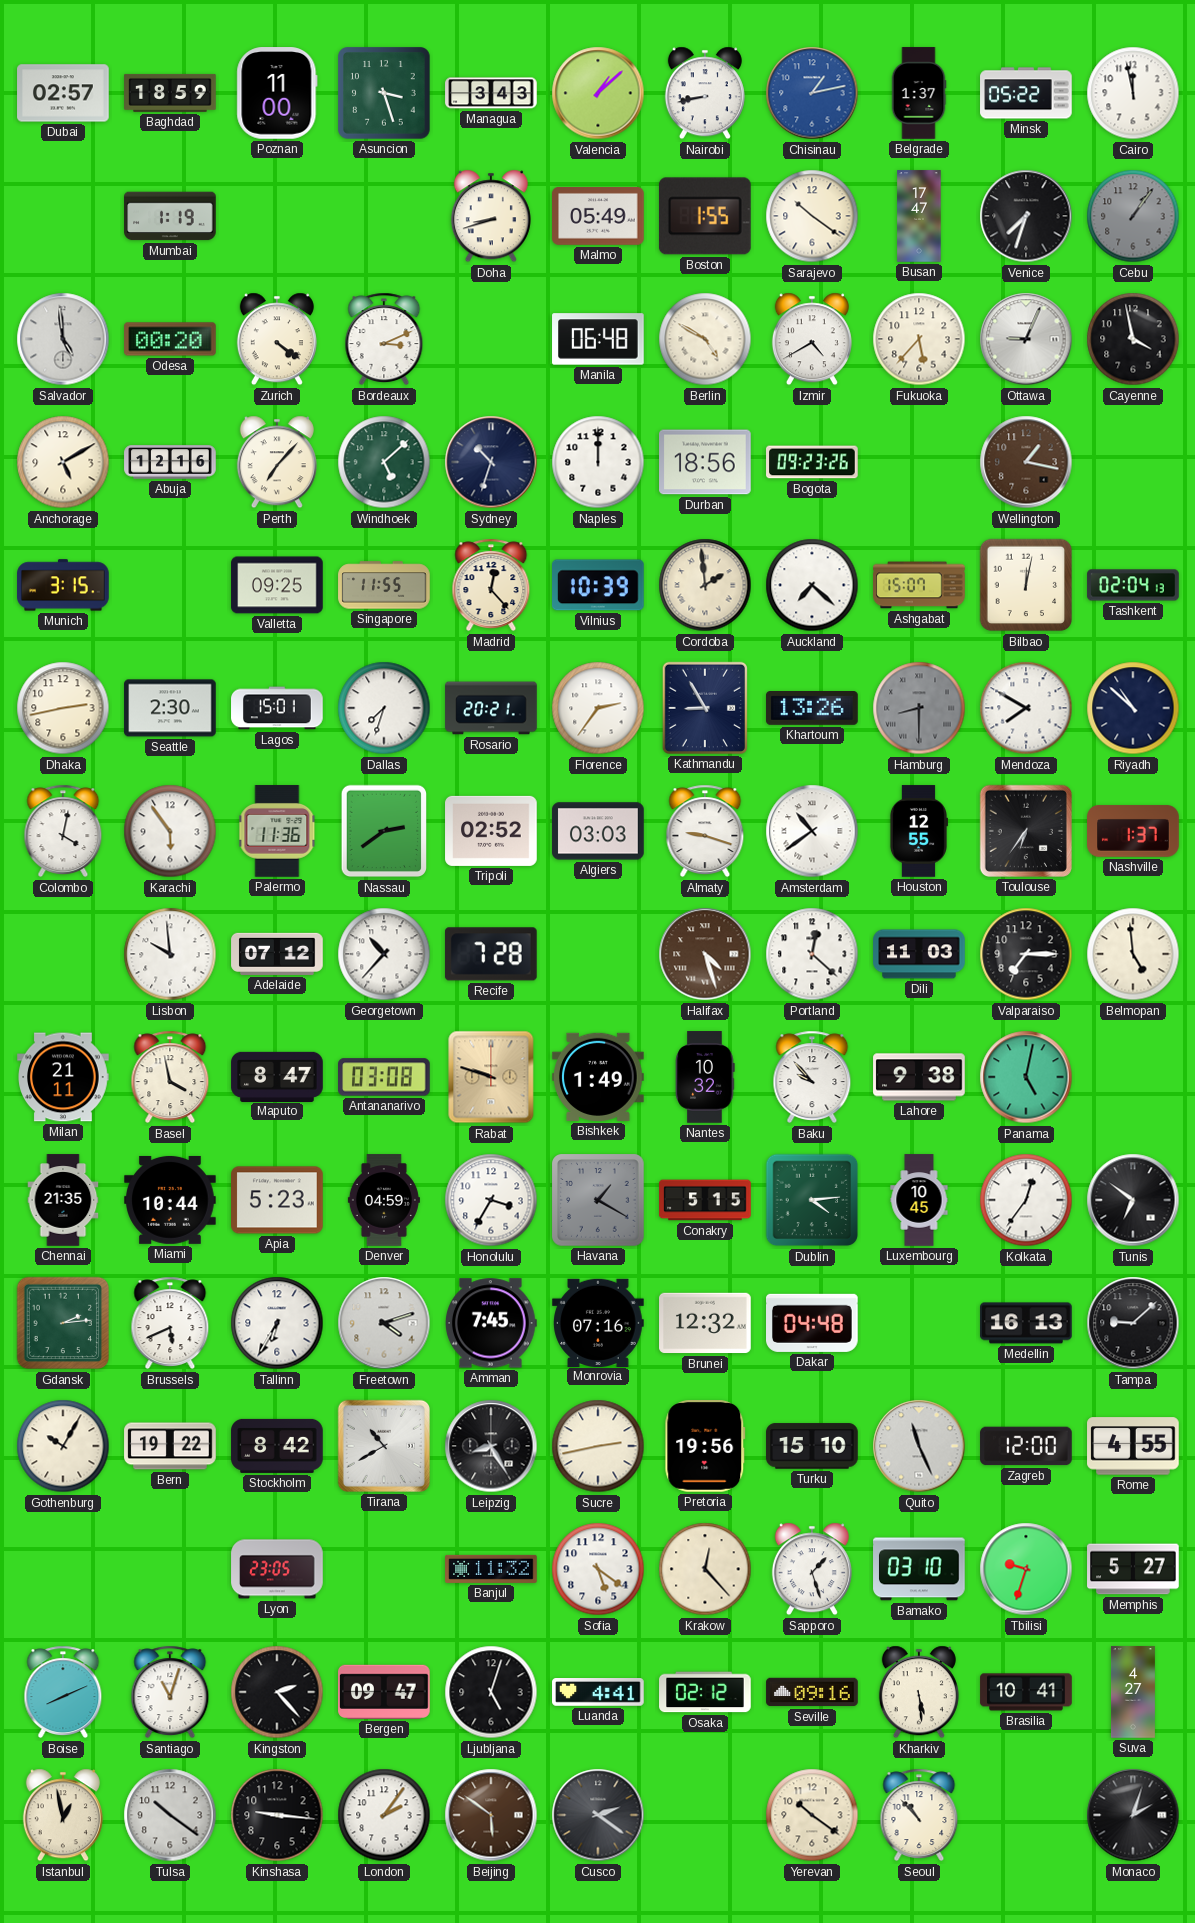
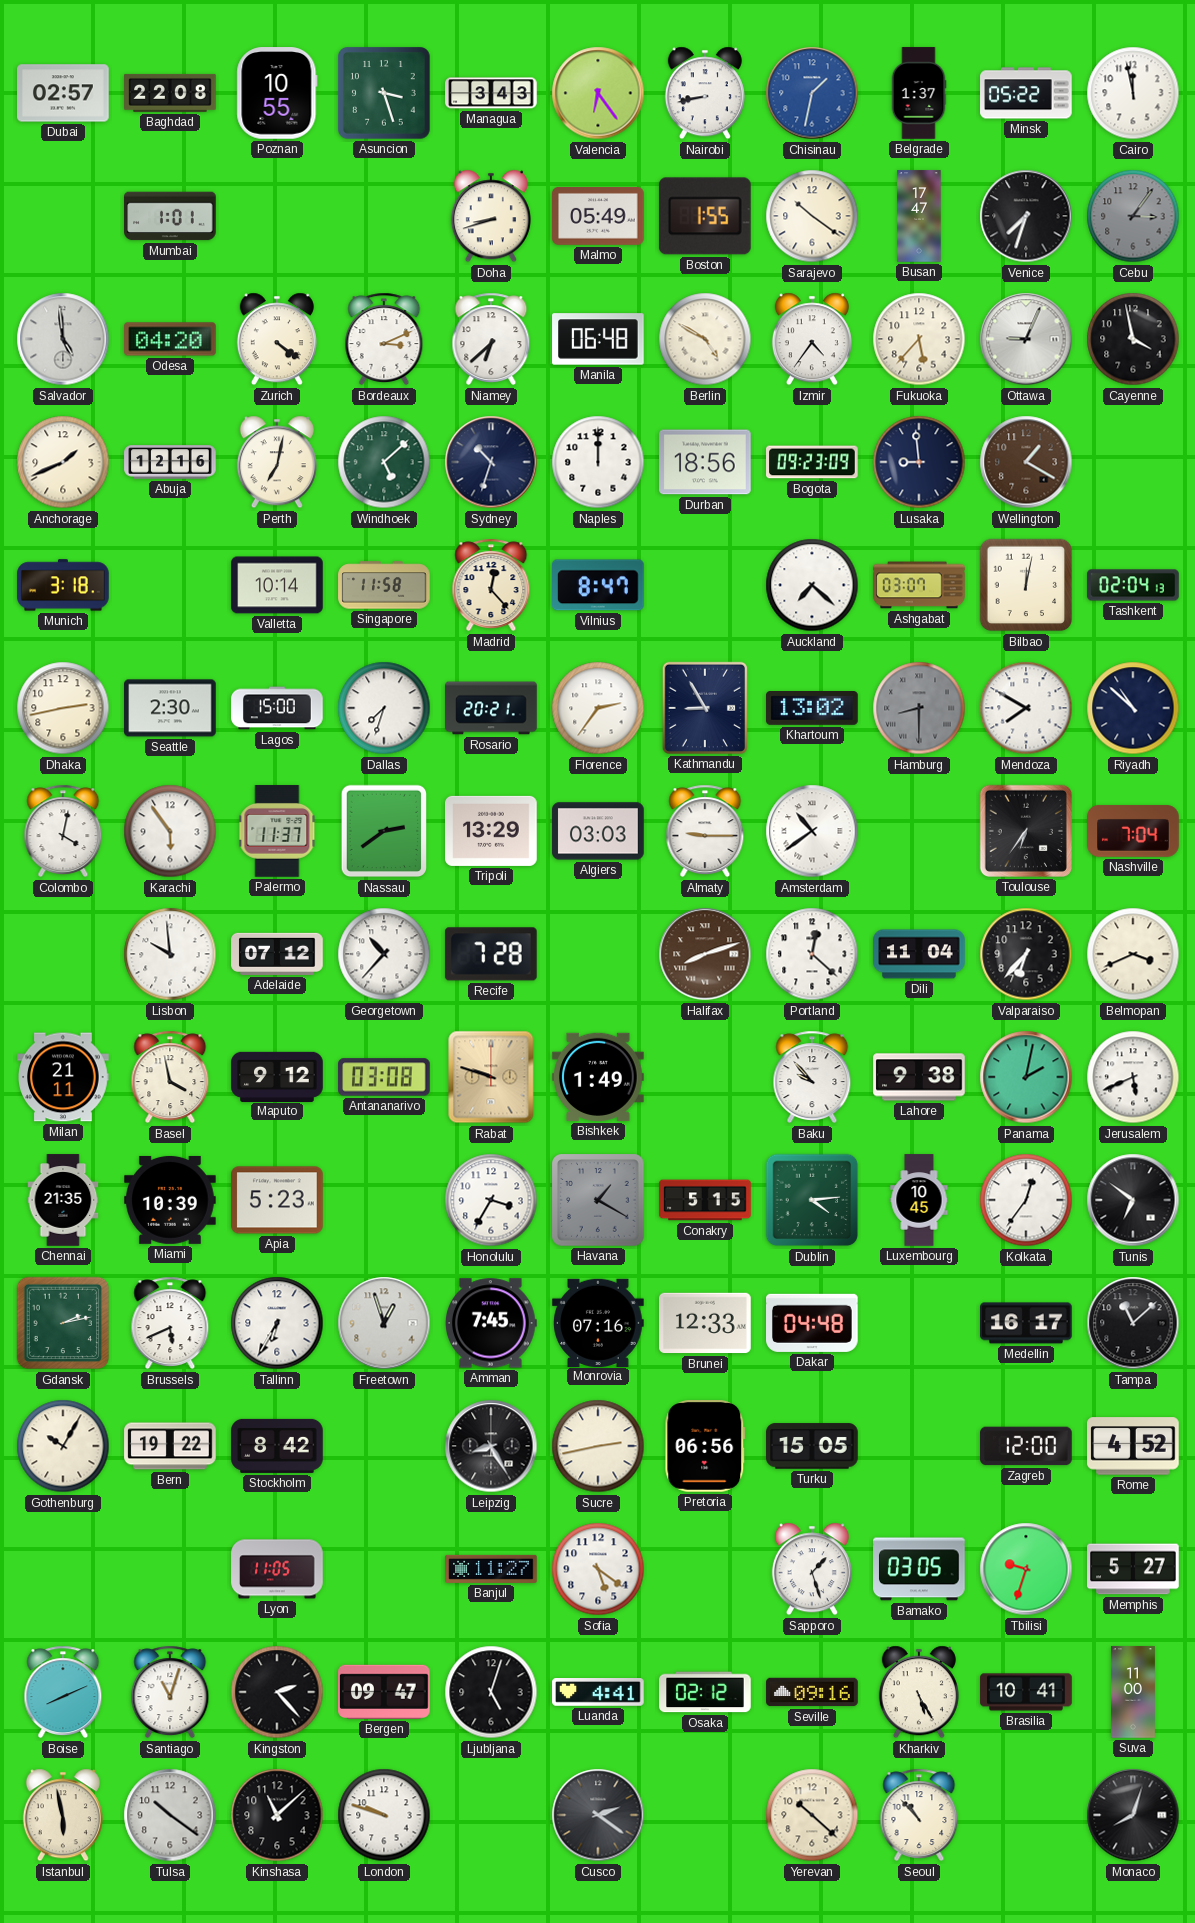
Baghdad: 18:59 -> 22:08
Poznan: 11:00 -> 10:55
Valencia: 1:08 -> 6:24
Chisinau: 1:13 -> 1:32
Mumbai: 1:19 -> 1:01
Cebu: 1:06 -> 3:06
Odesa: 00:20 -> 04:20
Niamey: none -> 6:38
Izmir: 4:40 -> 4:36
Anchorage: 5:10 -> 1:41
Perth: 7:07 -> 7:02
Bogota: 09:23:26 -> 09:23:09
Lusaka: none -> 8:59
Wellington: 1:17 -> 1:20
Munich: 3:15 -> 3:18
Valletta: 09:25 -> 10:14
Singapore: 11:55 -> 11:58
Vilnius: 10:39 -> 8:47
Cordoba: 1:59 -> none
Ashgabat: 15:07 -> 03:07
Lagos: 15:01 -> 15:00
Khartoum: 13:26 -> 13:02
Palermo: 11:36 -> 11:37
Tripoli: 02:52 -> 13:29
Almaty: 9:18 -> 9:15
Houston: 12:55 -> none
Nashville: 1:37 -> 7:04
Halifax: 4:27 -> 8:12
Dili: 11:03 -> 11:04
Valparaiso: 7:15 -> 6:37
Belmopan: 4:59 -> 3:41
Maputo: 8:47 -> 9:12
Nantes: 10:32 -> none
Panama: 5:02 -> 2:02
Jerusalem: none -> 5:41
Miami: 10:44 -> 10:39
Denver: 04:59 -> none
Gdansk: 2:14 -> 2:13
Freetown: 4:12 -> 12:57
Brunei: 12:32 -> 12:33
Medellin: 16:13 -> 16:17
Tampa: 9:08 -> 11:08
Tirana: 10:40 -> none
Pretoria: 19:56 -> 06:56
Turku: 15:10 -> 15:05
Quito: 11:26 -> none
Rome: 4:55 -> 4:52
Lyon: 23:05 -> 11:05
Banjul: 11:32 -> 11:27
Krakow: 12:23 -> none
Bamako: 03:10 -> 03:05
Kharkiv: 5:29 -> 5:25
Suva: 4:27 -> 11:00
Istanbul: 12:58 -> 5:58
Kinshasa: 9:16 -> 11:08
London: 2:06 -> 9:48
Beijing: 5:51 -> none
Yerevan: 10:21 -> 10:22
Monaco: 2:03 -> 8:03
